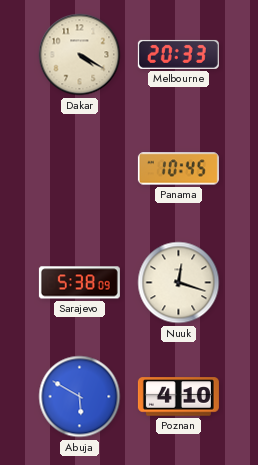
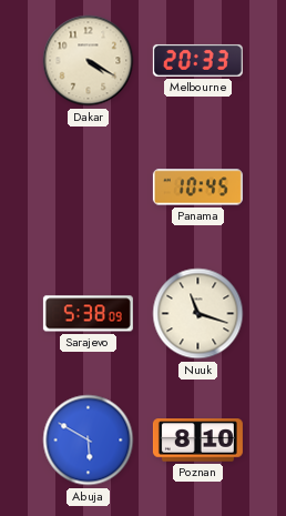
Nuuk: 12:18 -> 11:18
Poznan: 4:10 -> 8:10
